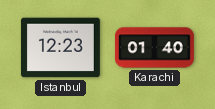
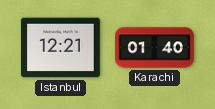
Istanbul: 12:23 -> 12:21
